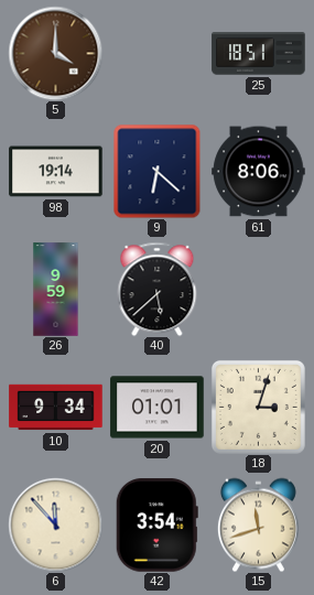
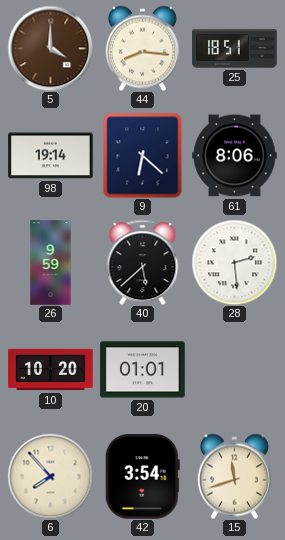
44: none -> 8:16
28: none -> 2:29
10: 9:34 -> 10:20
18: 3:03 -> none
6: 11:53 -> 7:53
